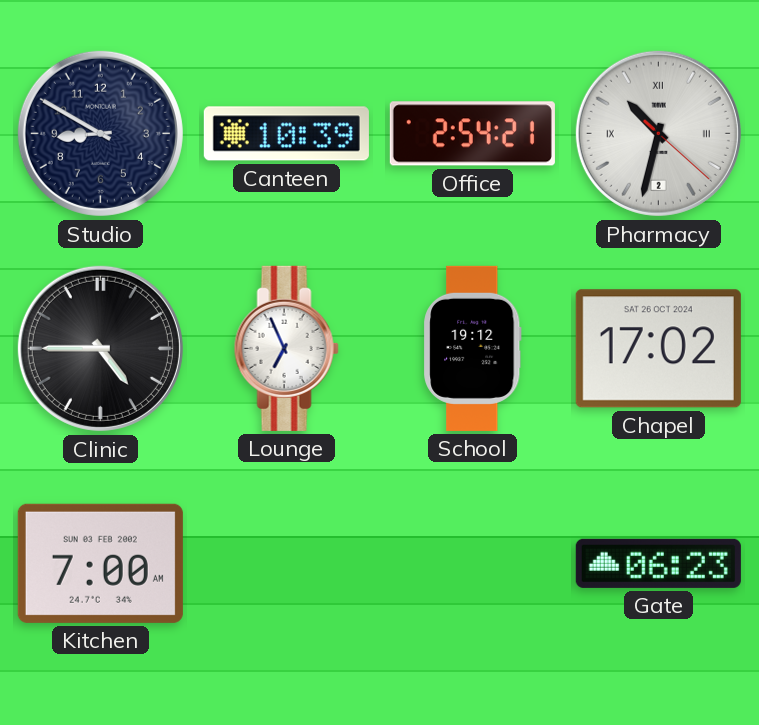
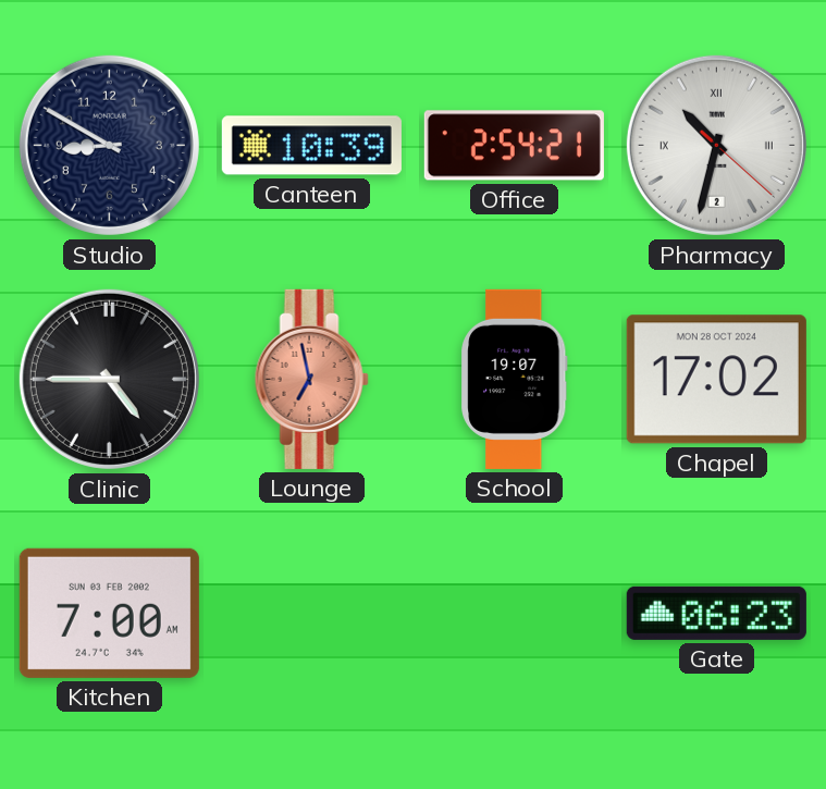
Lounge: 6:56 -> 6:58
Lounge dial: white -> salmon
School: 19:12 -> 19:07
Chapel date: SAT 26 OCT 2024 -> MON 28 OCT 2024
